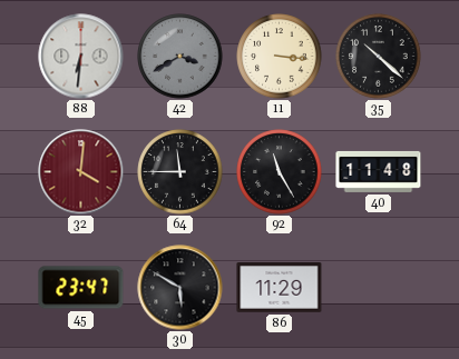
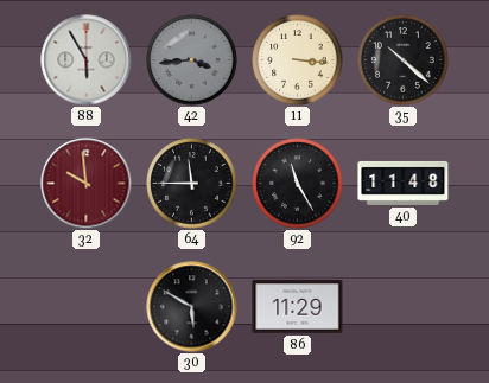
88: 6:31 -> 5:55
42: 3:40 -> 3:44
32: 4:01 -> 9:59
45: 23:47 -> none
